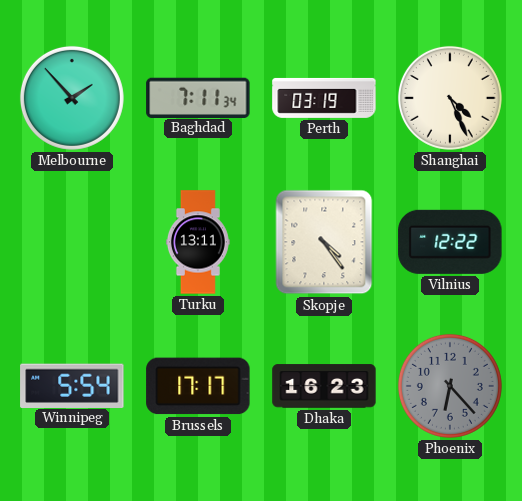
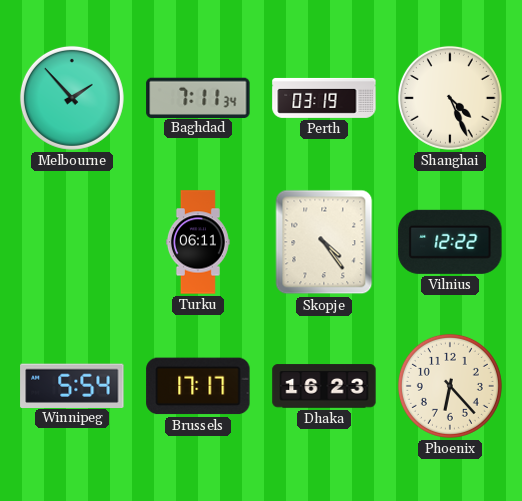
Turku: 13:11 -> 06:11
Phoenix dial: grey -> cream
